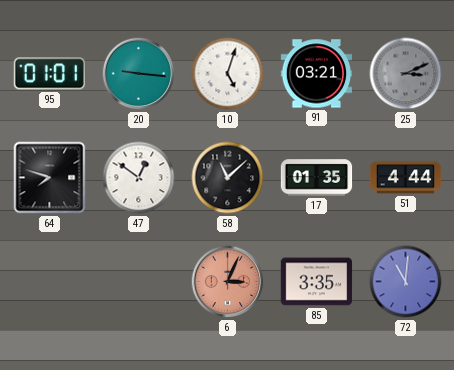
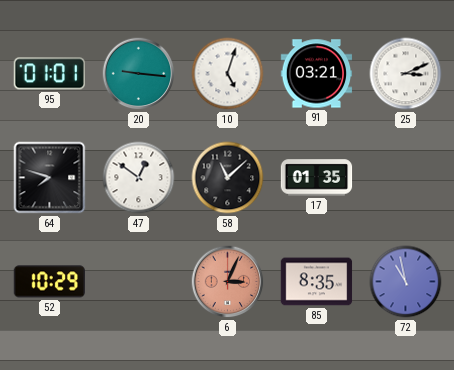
25 dial: grey -> white
51: 4:44 -> none
52: none -> 10:29
85: 3:35 -> 8:35
72: 11:01 -> 10:58
